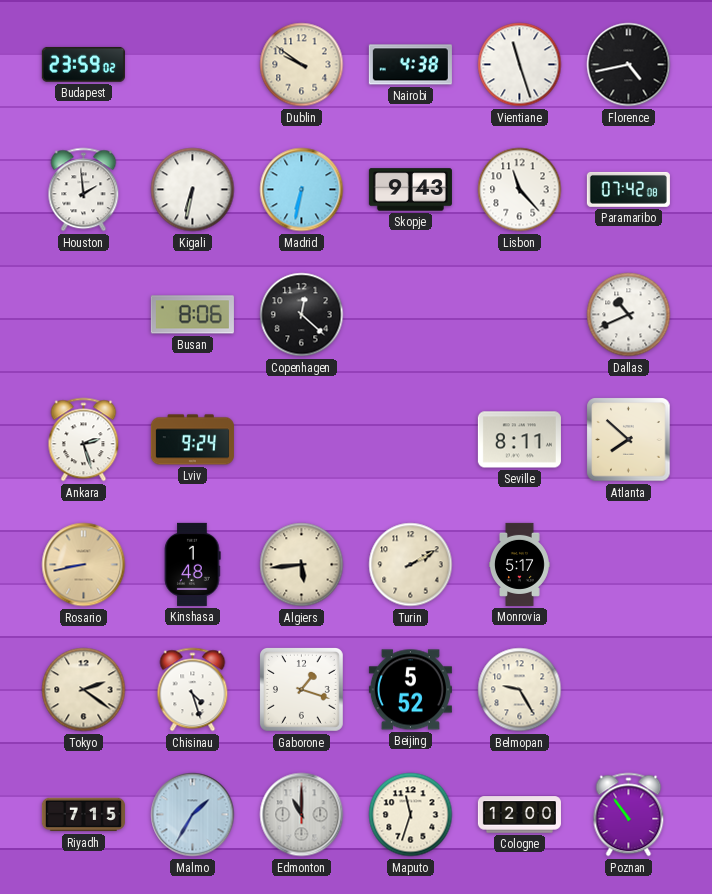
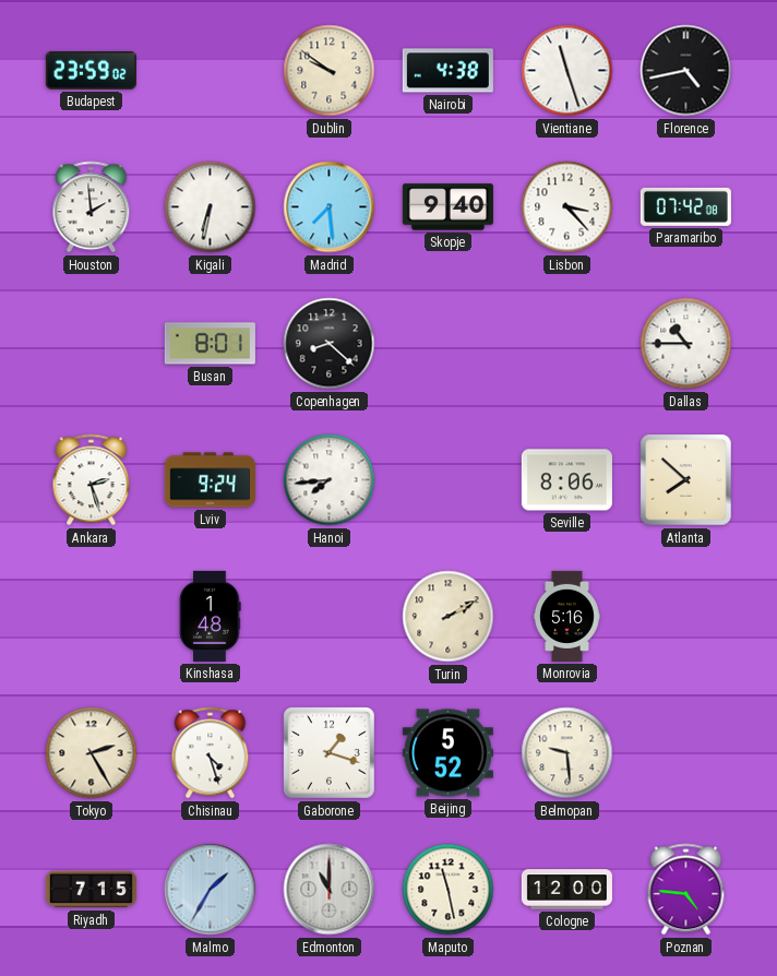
Madrid: 6:32 -> 7:29
Skopje: 9:43 -> 9:40
Lisbon: 11:23 -> 3:23
Busan: 8:06 -> 8:01
Copenhagen: 12:22 -> 8:22
Dallas: 10:41 -> 10:45
Hanoi: none -> 7:44
Seville: 8:11 -> 8:06
Rosario: 8:43 -> none
Algiers: 5:44 -> none
Monrovia: 5:17 -> 5:16
Tokyo: 2:21 -> 2:25
Belmopan: 9:25 -> 9:29
Maputo: 11:33 -> 11:28
Poznan: 10:54 -> 4:46
